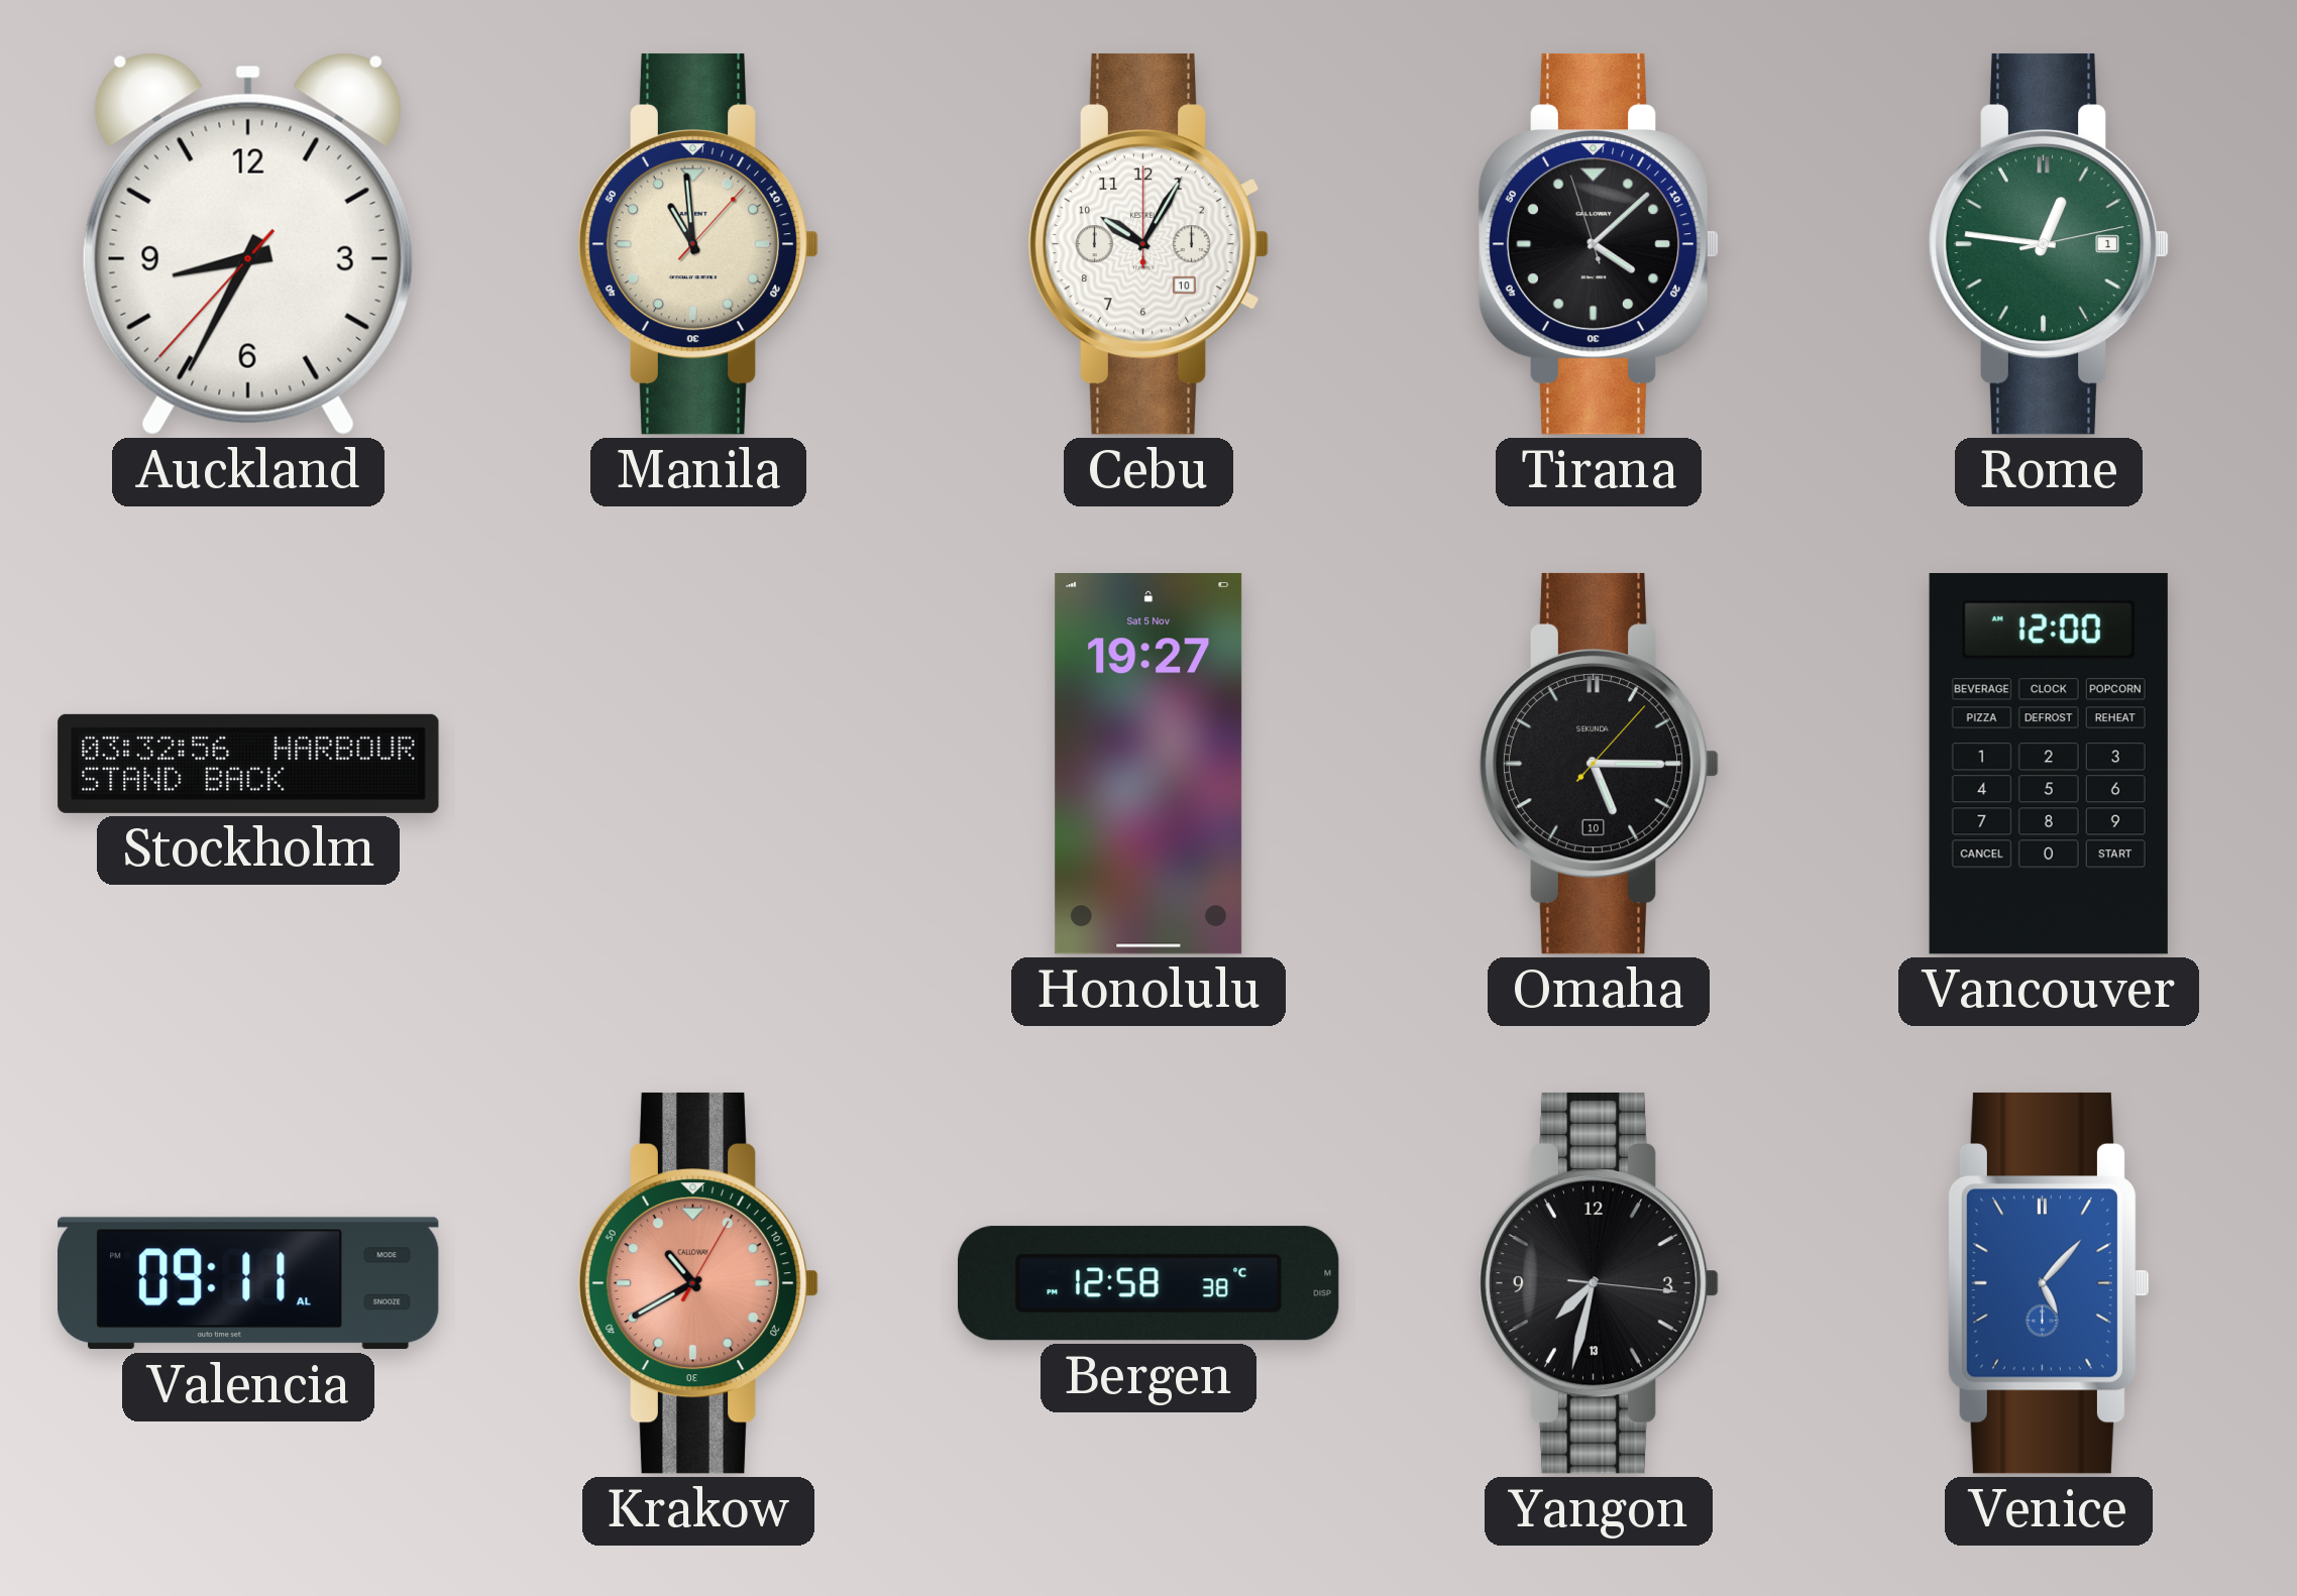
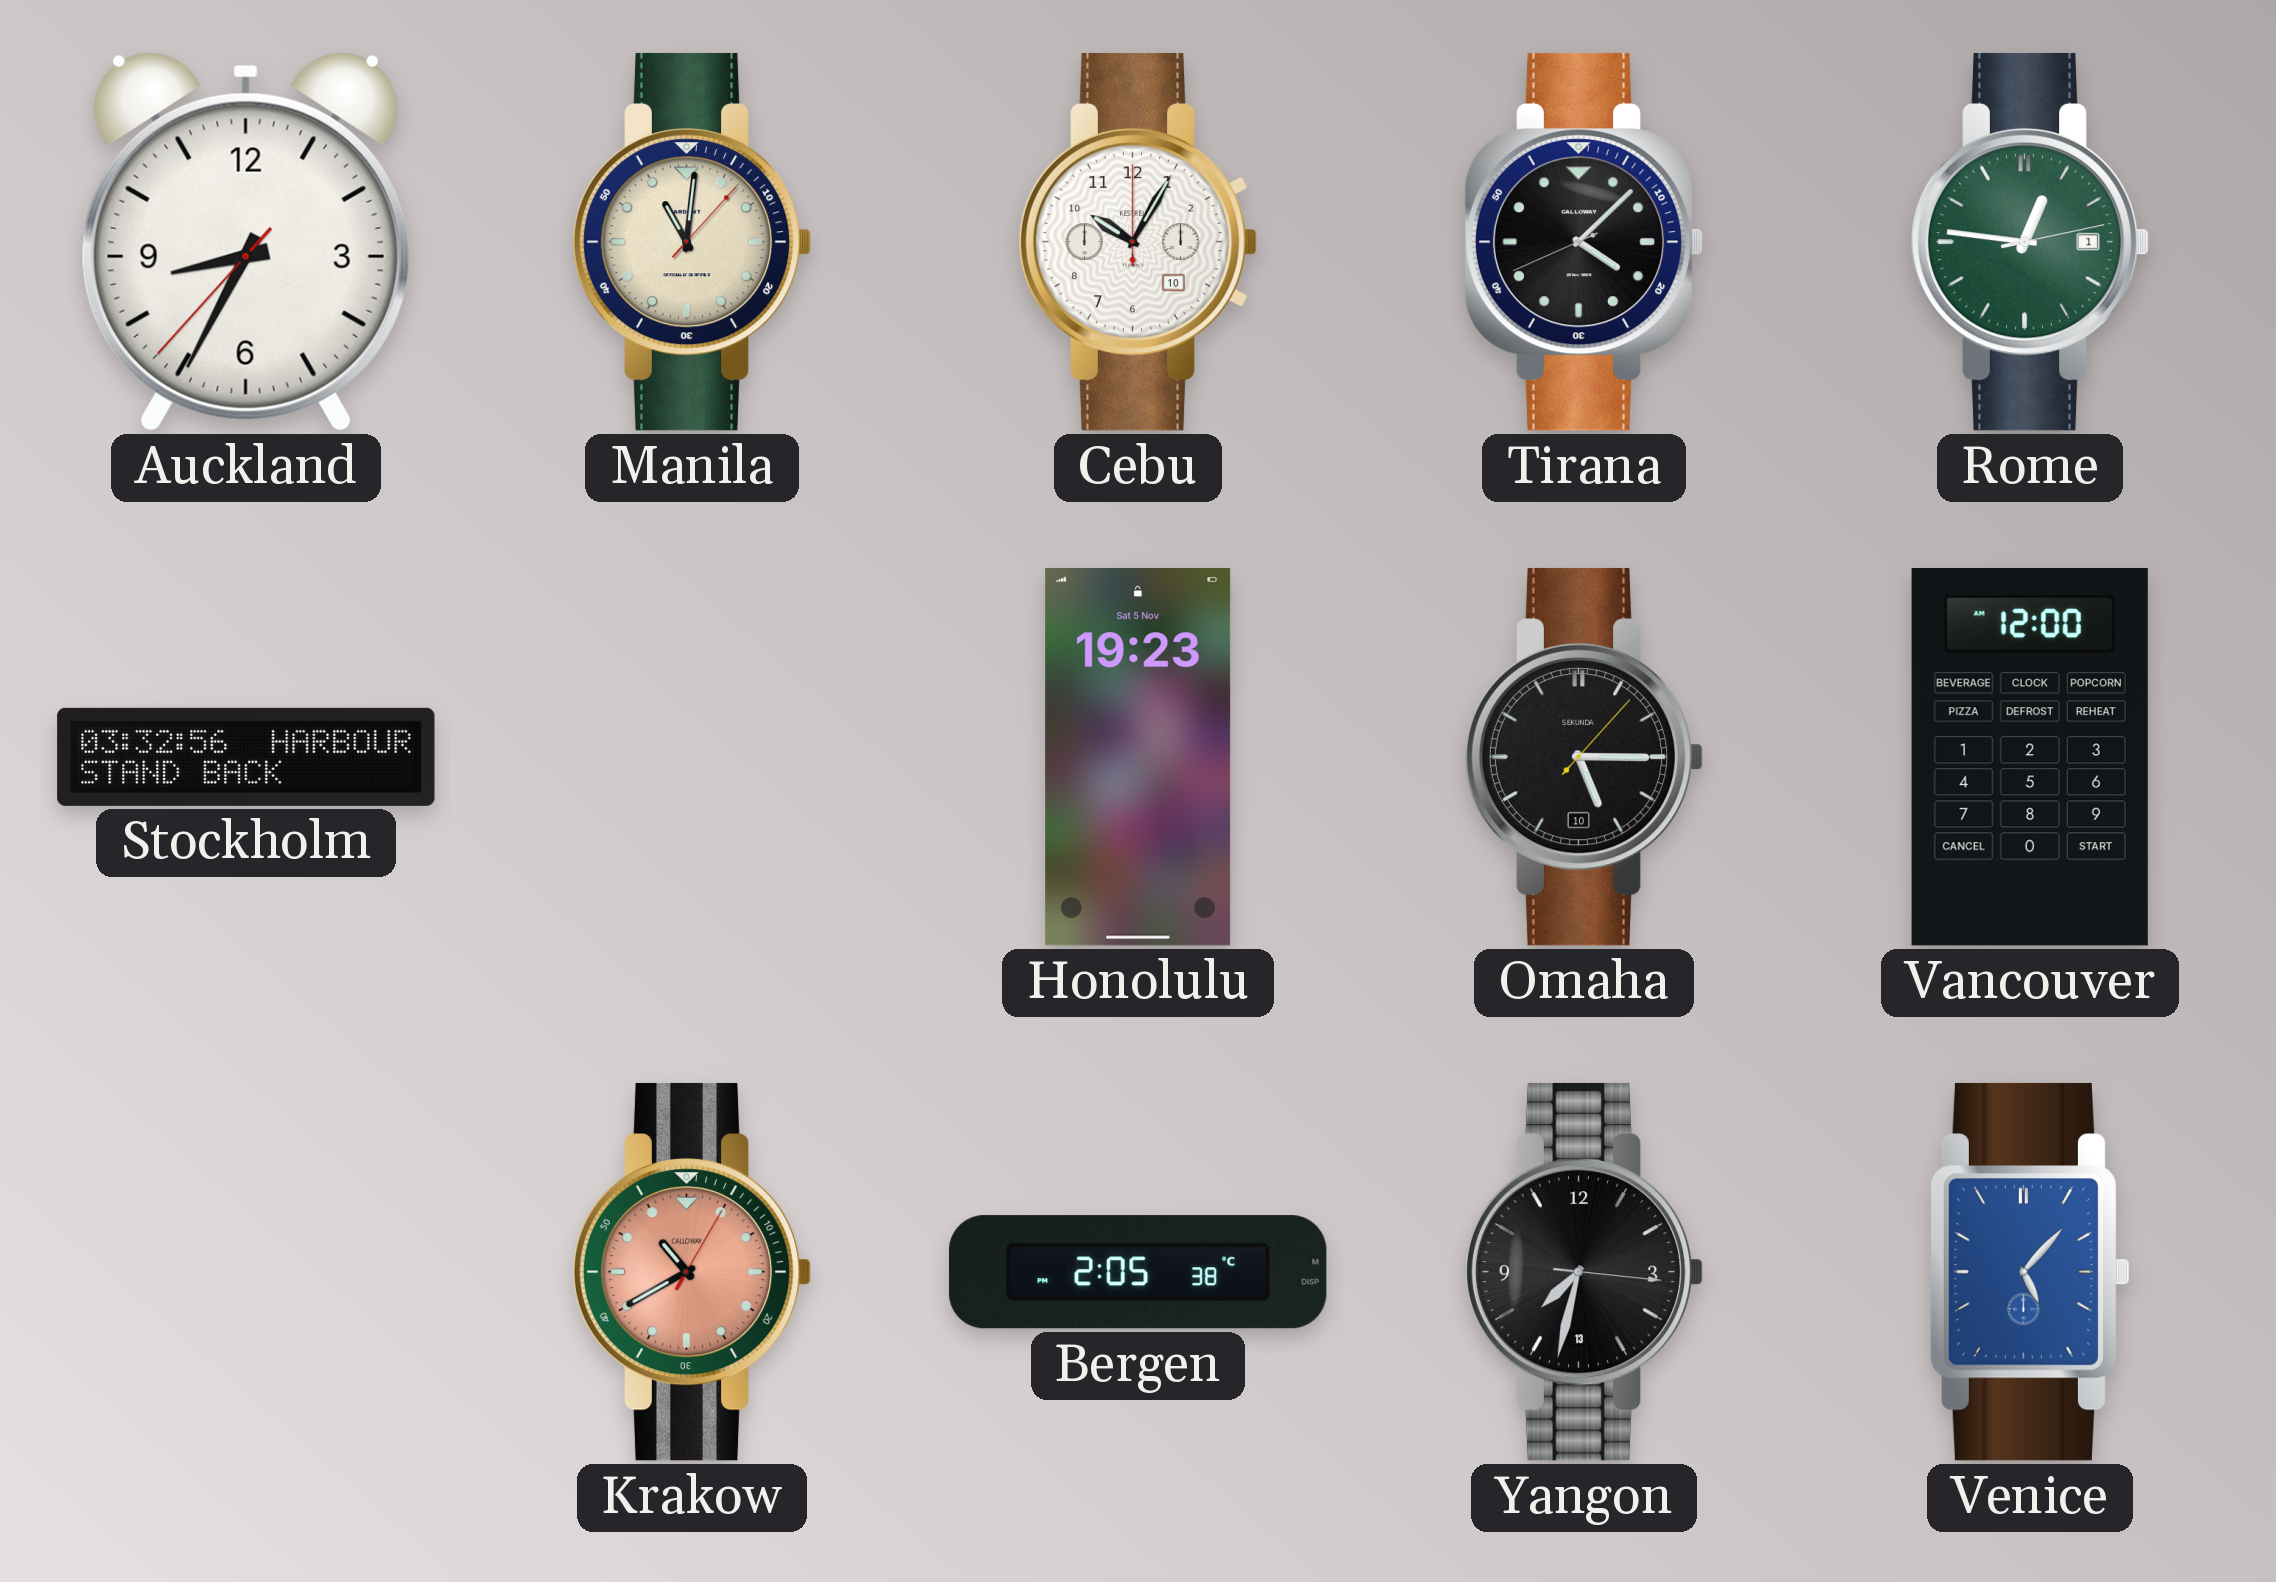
Manila: 10:59 -> 11:01
Tirana: 4:07:57 -> 4:07:41
Honolulu: 19:27 -> 19:23
Valencia: 09:11 -> none
Bergen: 12:58 -> 2:05
